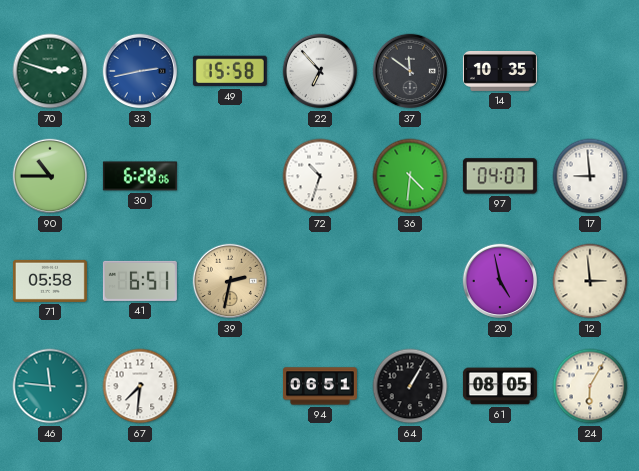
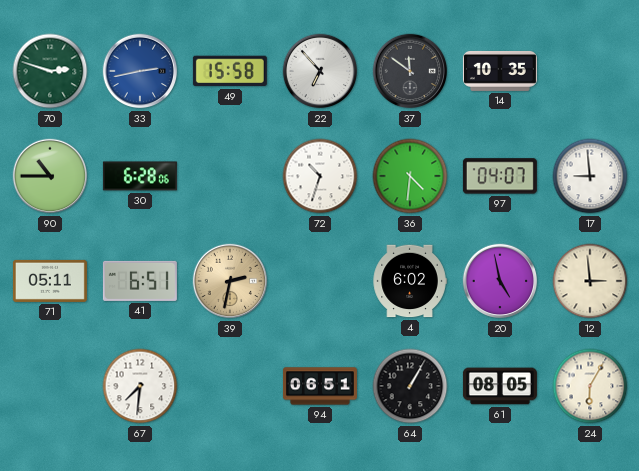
71: 05:58 -> 05:11
4: none -> 6:02
46: 11:46 -> none
